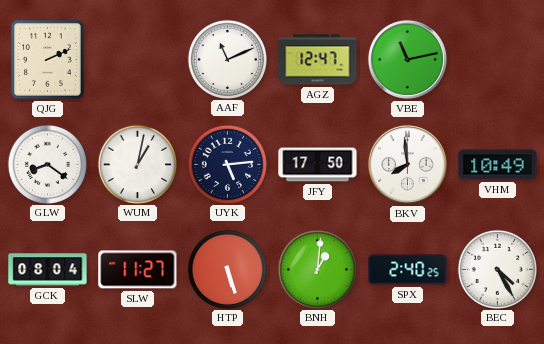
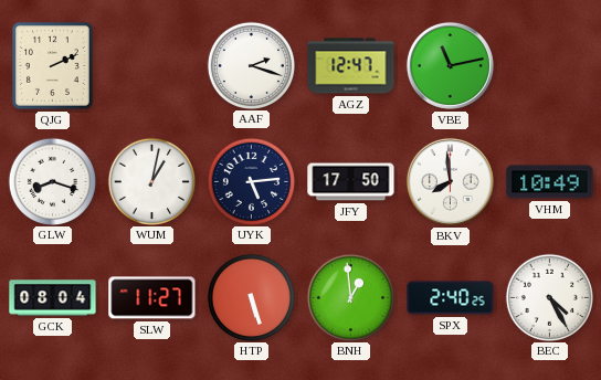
AAF: 11:11 -> 2:18
GLW: 8:21 -> 8:18
BNH: 1:01 -> 12:59
